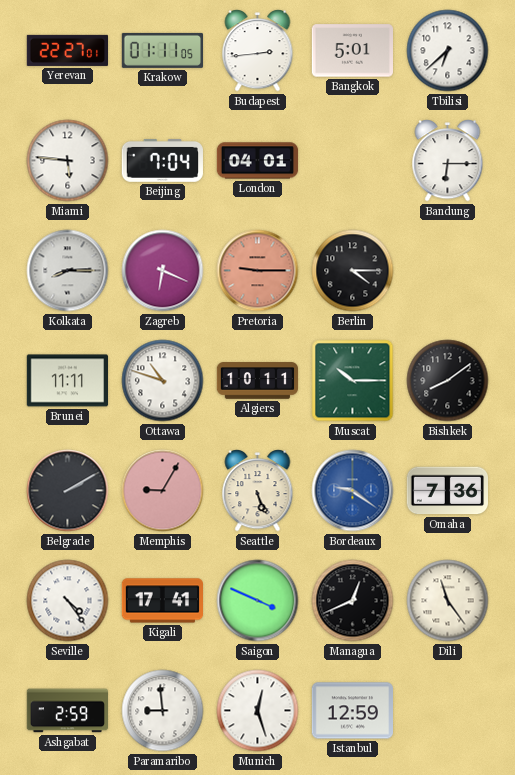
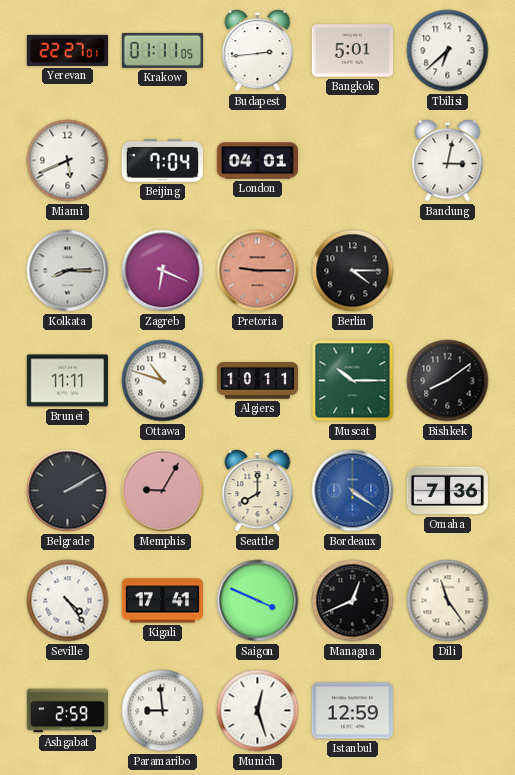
Miami: 5:46 -> 5:41
Bandung: 6:15 -> 3:02
Seattle: 5:26 -> 8:00
Bordeaux: 9:21 -> 4:21
